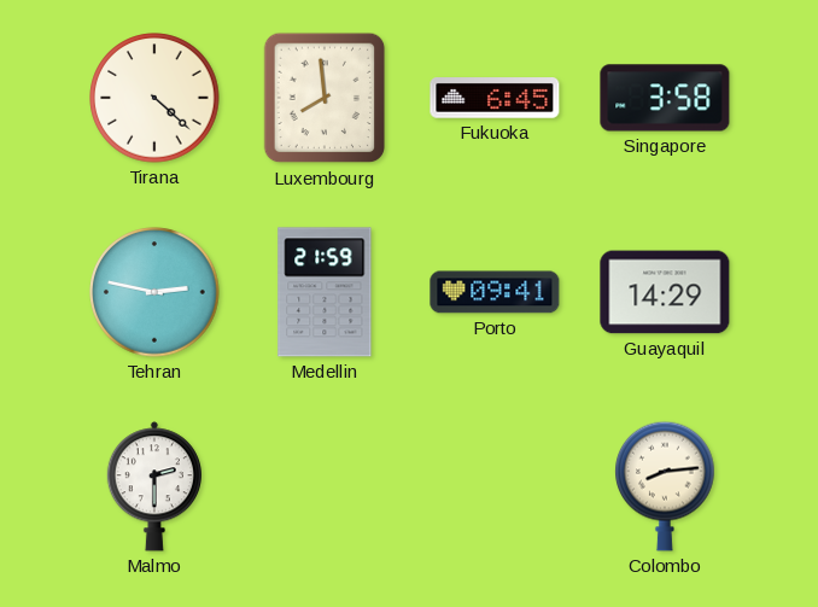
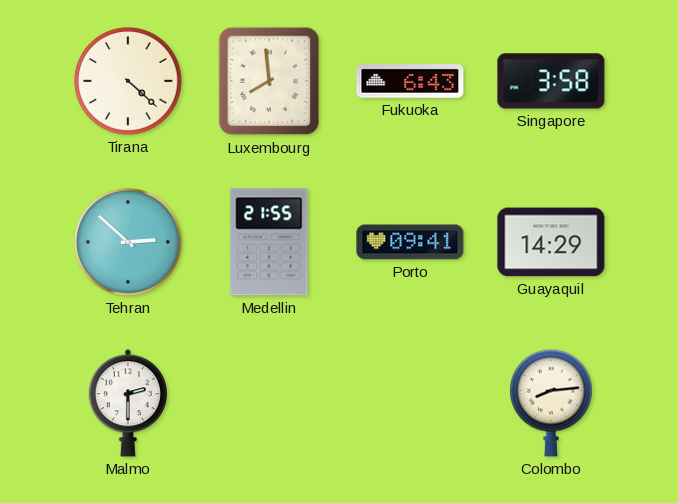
Fukuoka: 6:45 -> 6:43
Tehran: 2:47 -> 2:52
Medellin: 21:59 -> 21:55
